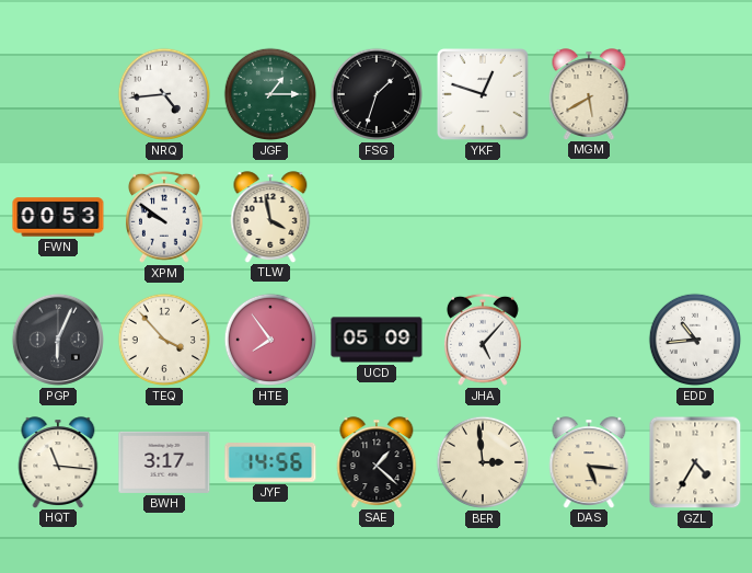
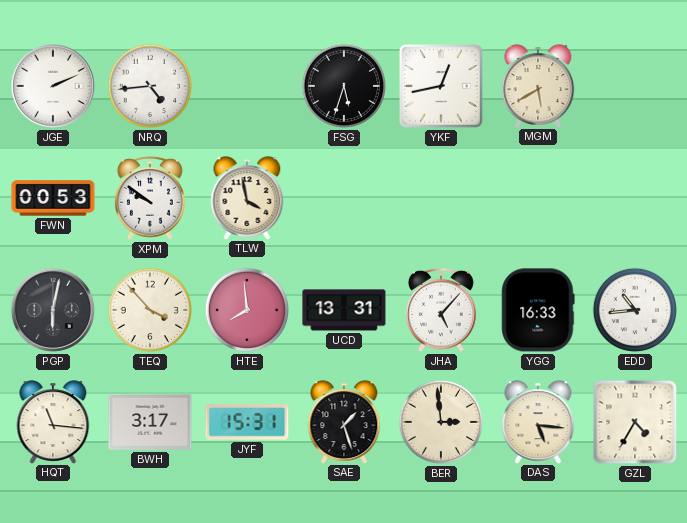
JGE: none -> 2:11
JGF: 1:15 -> none
FSG: 1:33 -> 5:33
YKF: 12:48 -> 12:43
PGP: 6:04 -> 6:02
HTE: 7:54 -> 7:59
UCD: 05:09 -> 13:31
YGG: none -> 16:33
JYF: 14:56 -> 15:31
SAE: 1:22 -> 1:27
